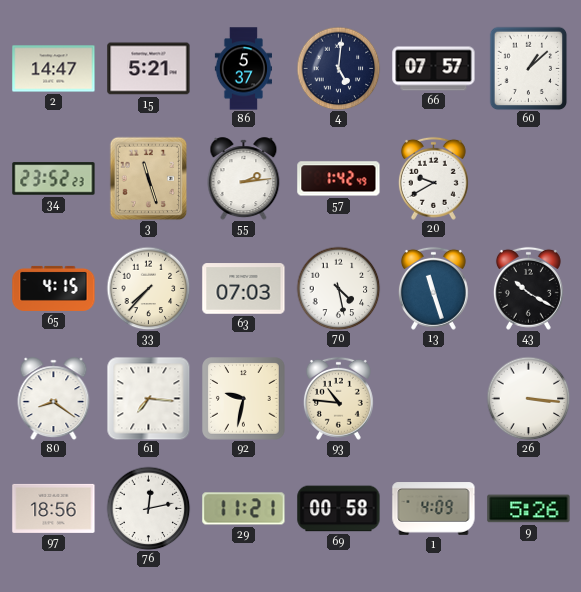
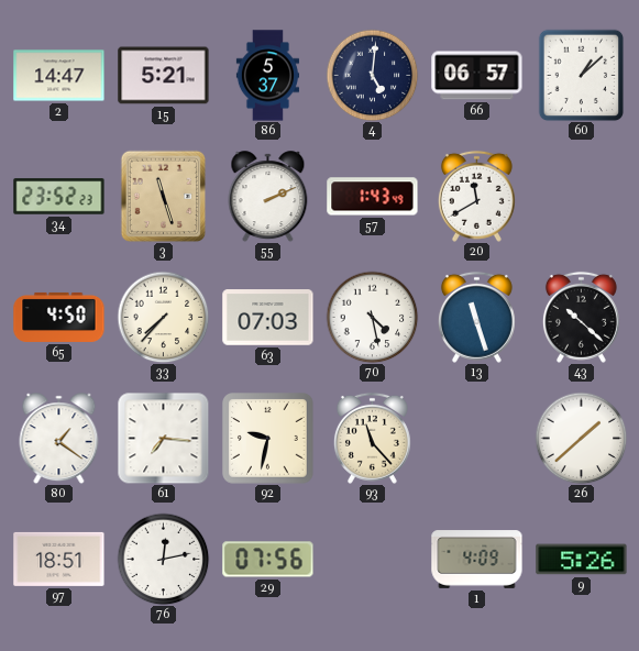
66: 07:57 -> 06:57
55: 2:14 -> 2:11
57: 1:42 -> 1:43
20: 9:40 -> 11:40
65: 4:15 -> 4:50
43: 10:20 -> 10:22
80: 8:21 -> 1:21
93: 10:46 -> 11:23
26: 3:16 -> 1:38
97: 18:56 -> 18:51
29: 11:21 -> 07:56
69: 00:58 -> none
